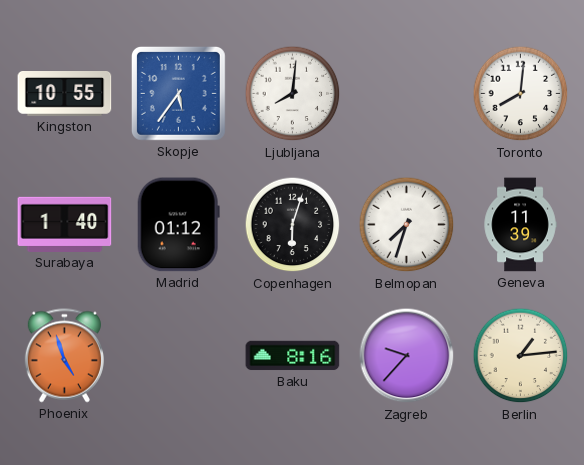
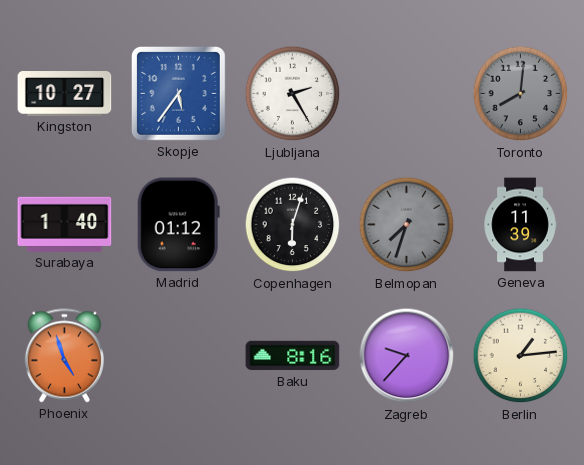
Kingston: 10:55 -> 10:27
Ljubljana: 8:01 -> 2:25
Toronto dial: white -> grey
Belmopan dial: white -> grey
